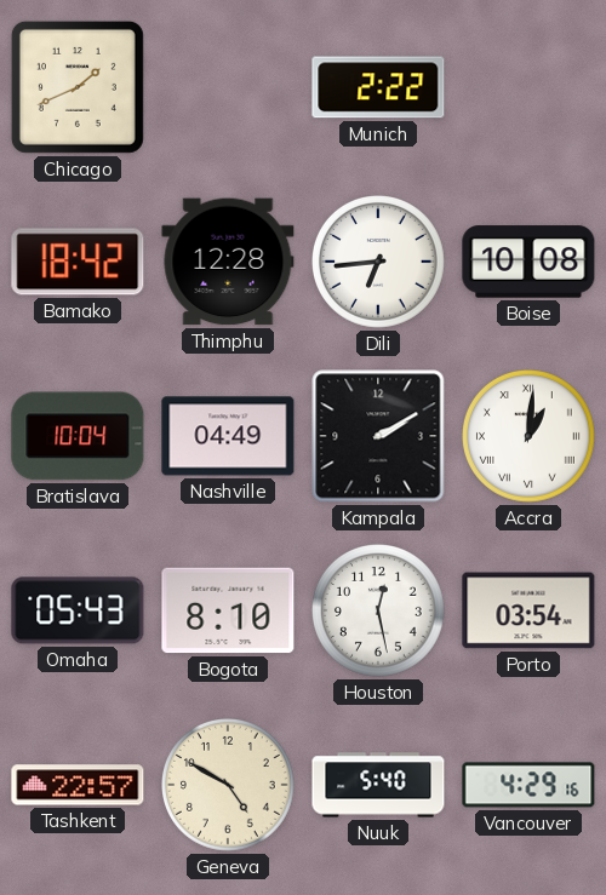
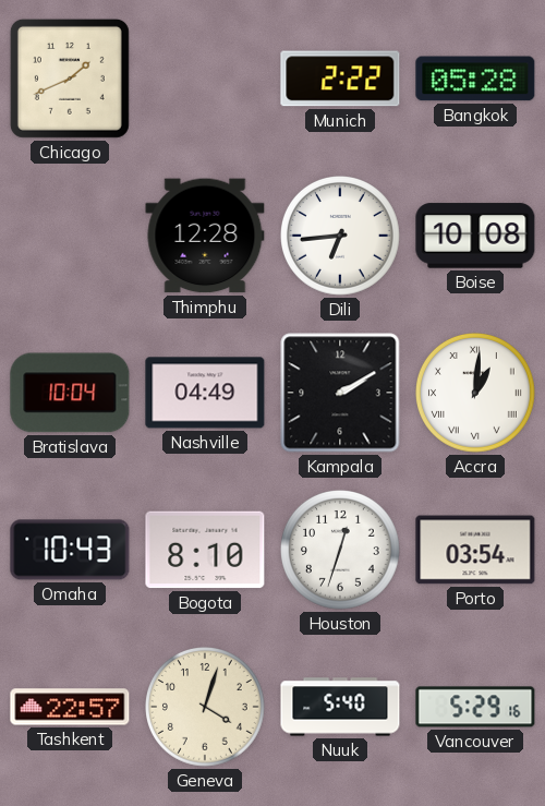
Bangkok: none -> 05:28
Bamako: 18:42 -> none
Omaha: 05:43 -> 10:43
Houston: 12:28 -> 12:33
Geneva: 4:50 -> 4:03
Vancouver: 4:29 -> 5:29
